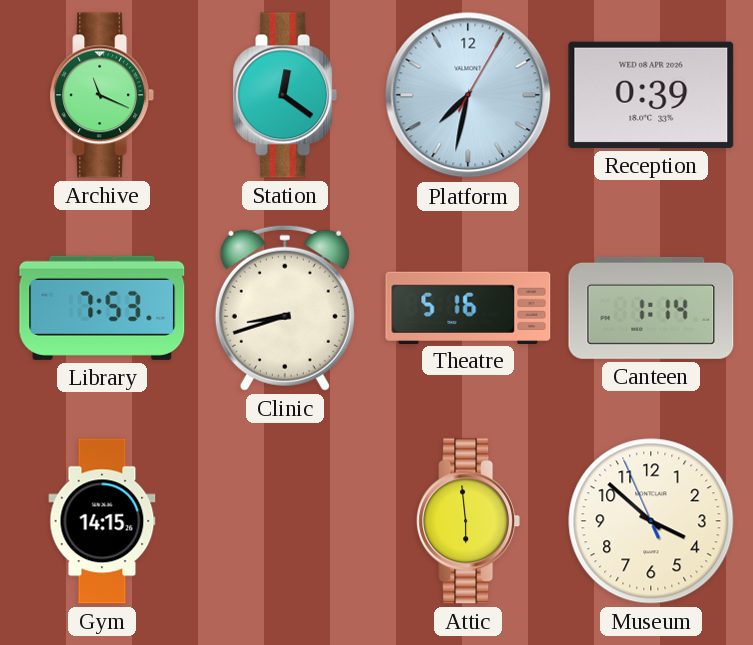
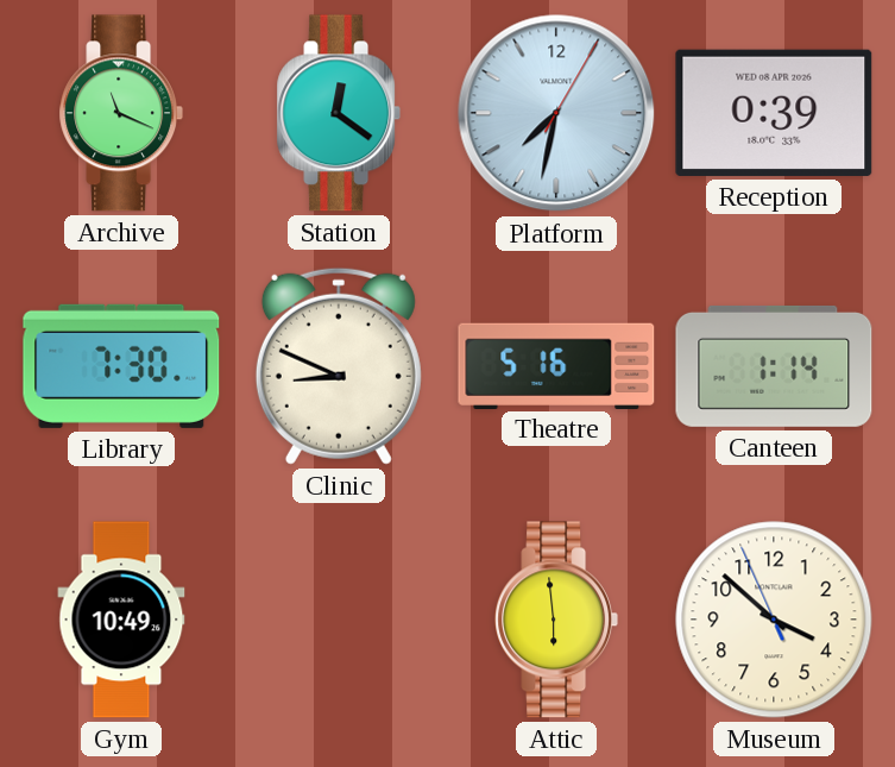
Library: 7:53 -> 7:30
Clinic: 8:42 -> 8:49
Gym: 14:15 -> 10:49
